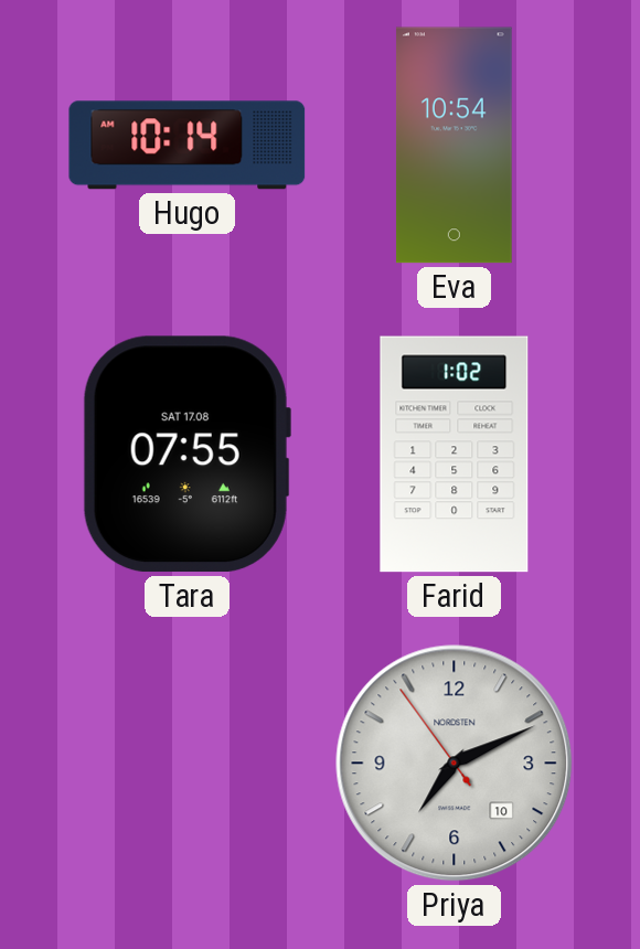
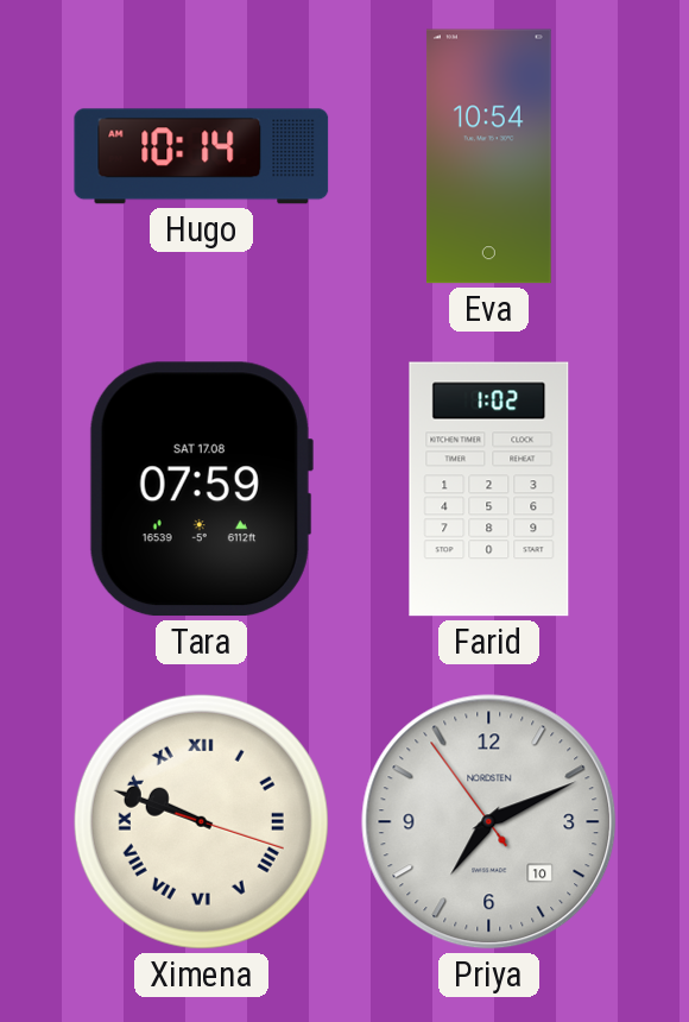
Tara: 07:55 -> 07:59
Ximena: none -> 9:48
